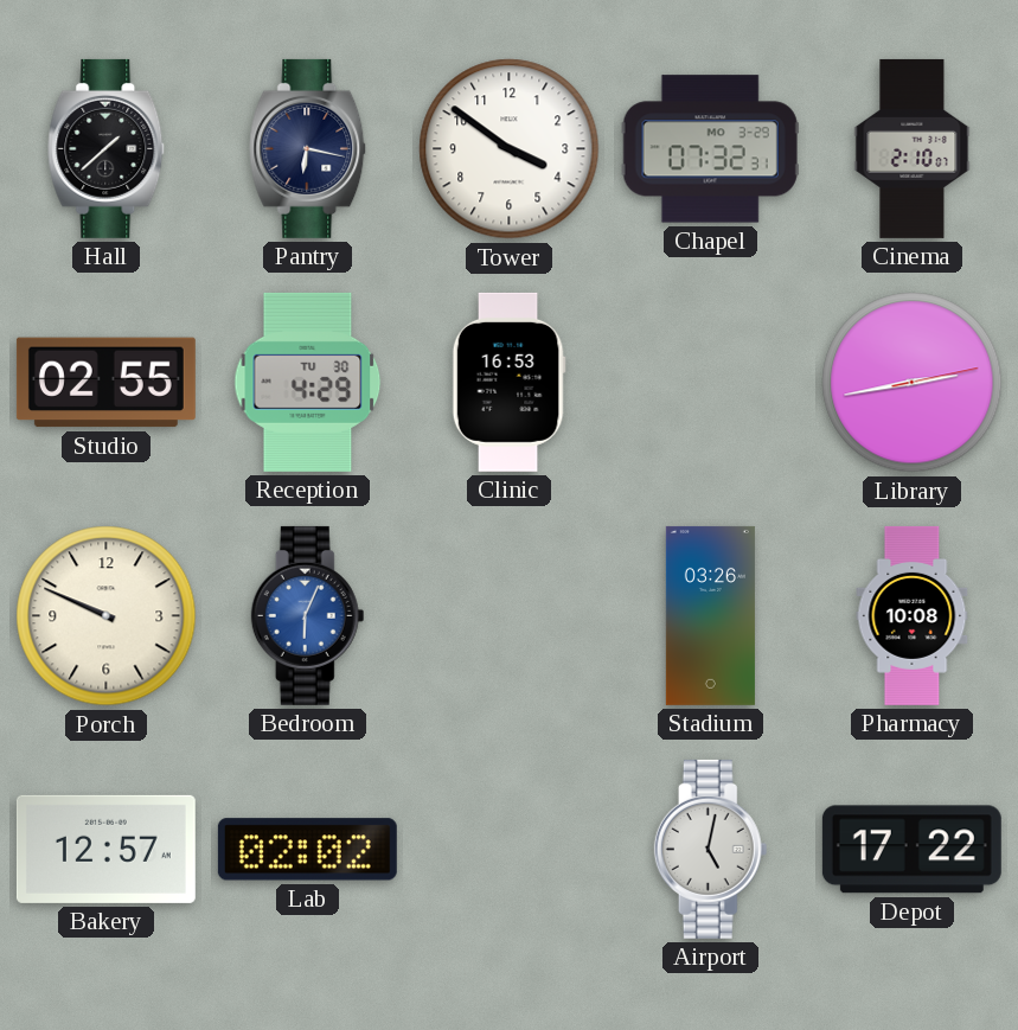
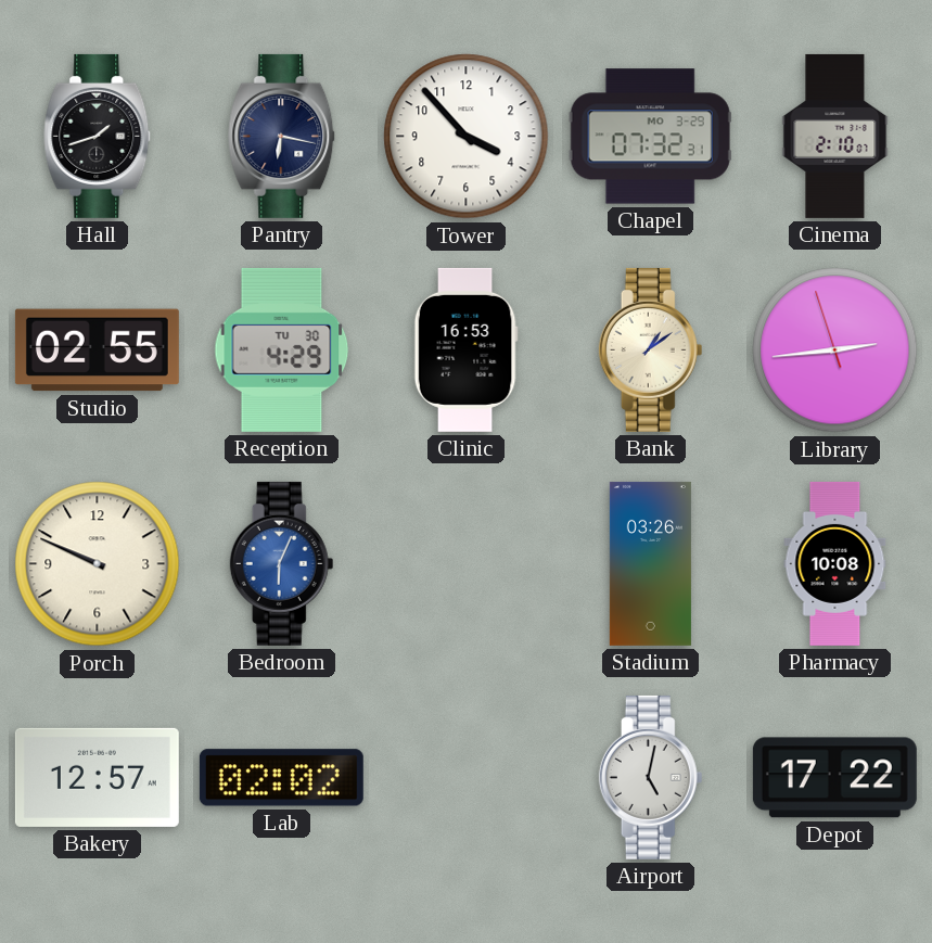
Hall: 1:38 -> 1:42
Tower: 3:51 -> 3:53
Bank: none -> 1:09
Library: 2:43:13 -> 2:43:57
